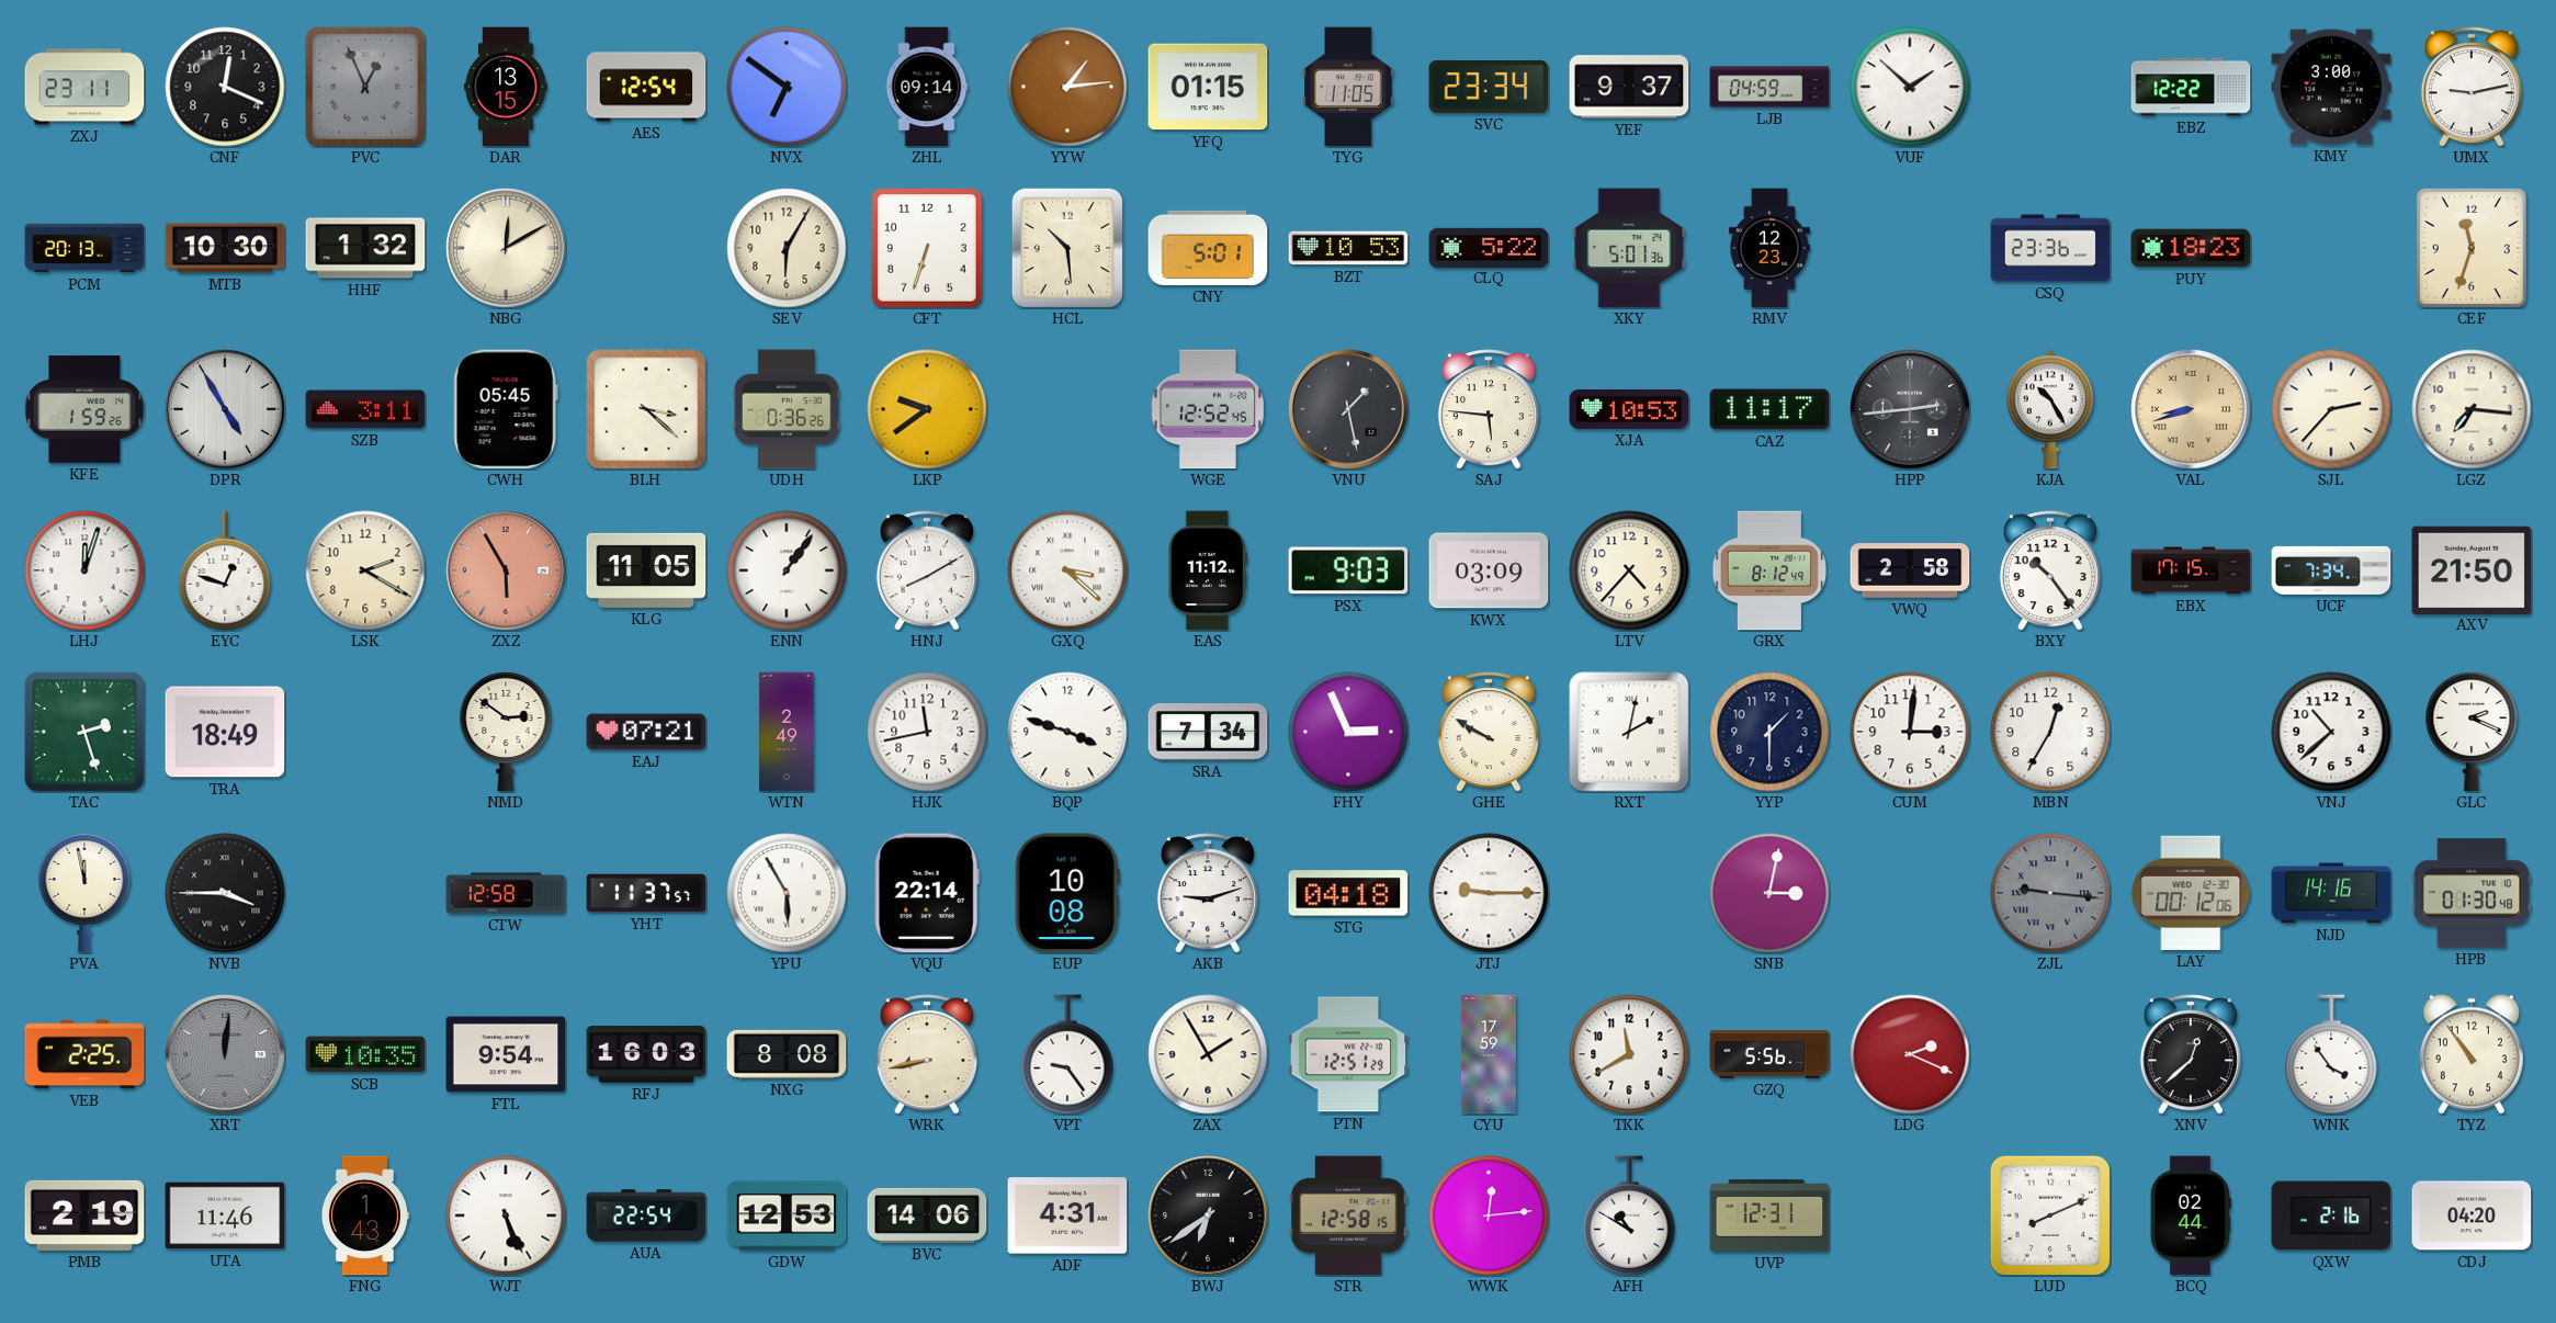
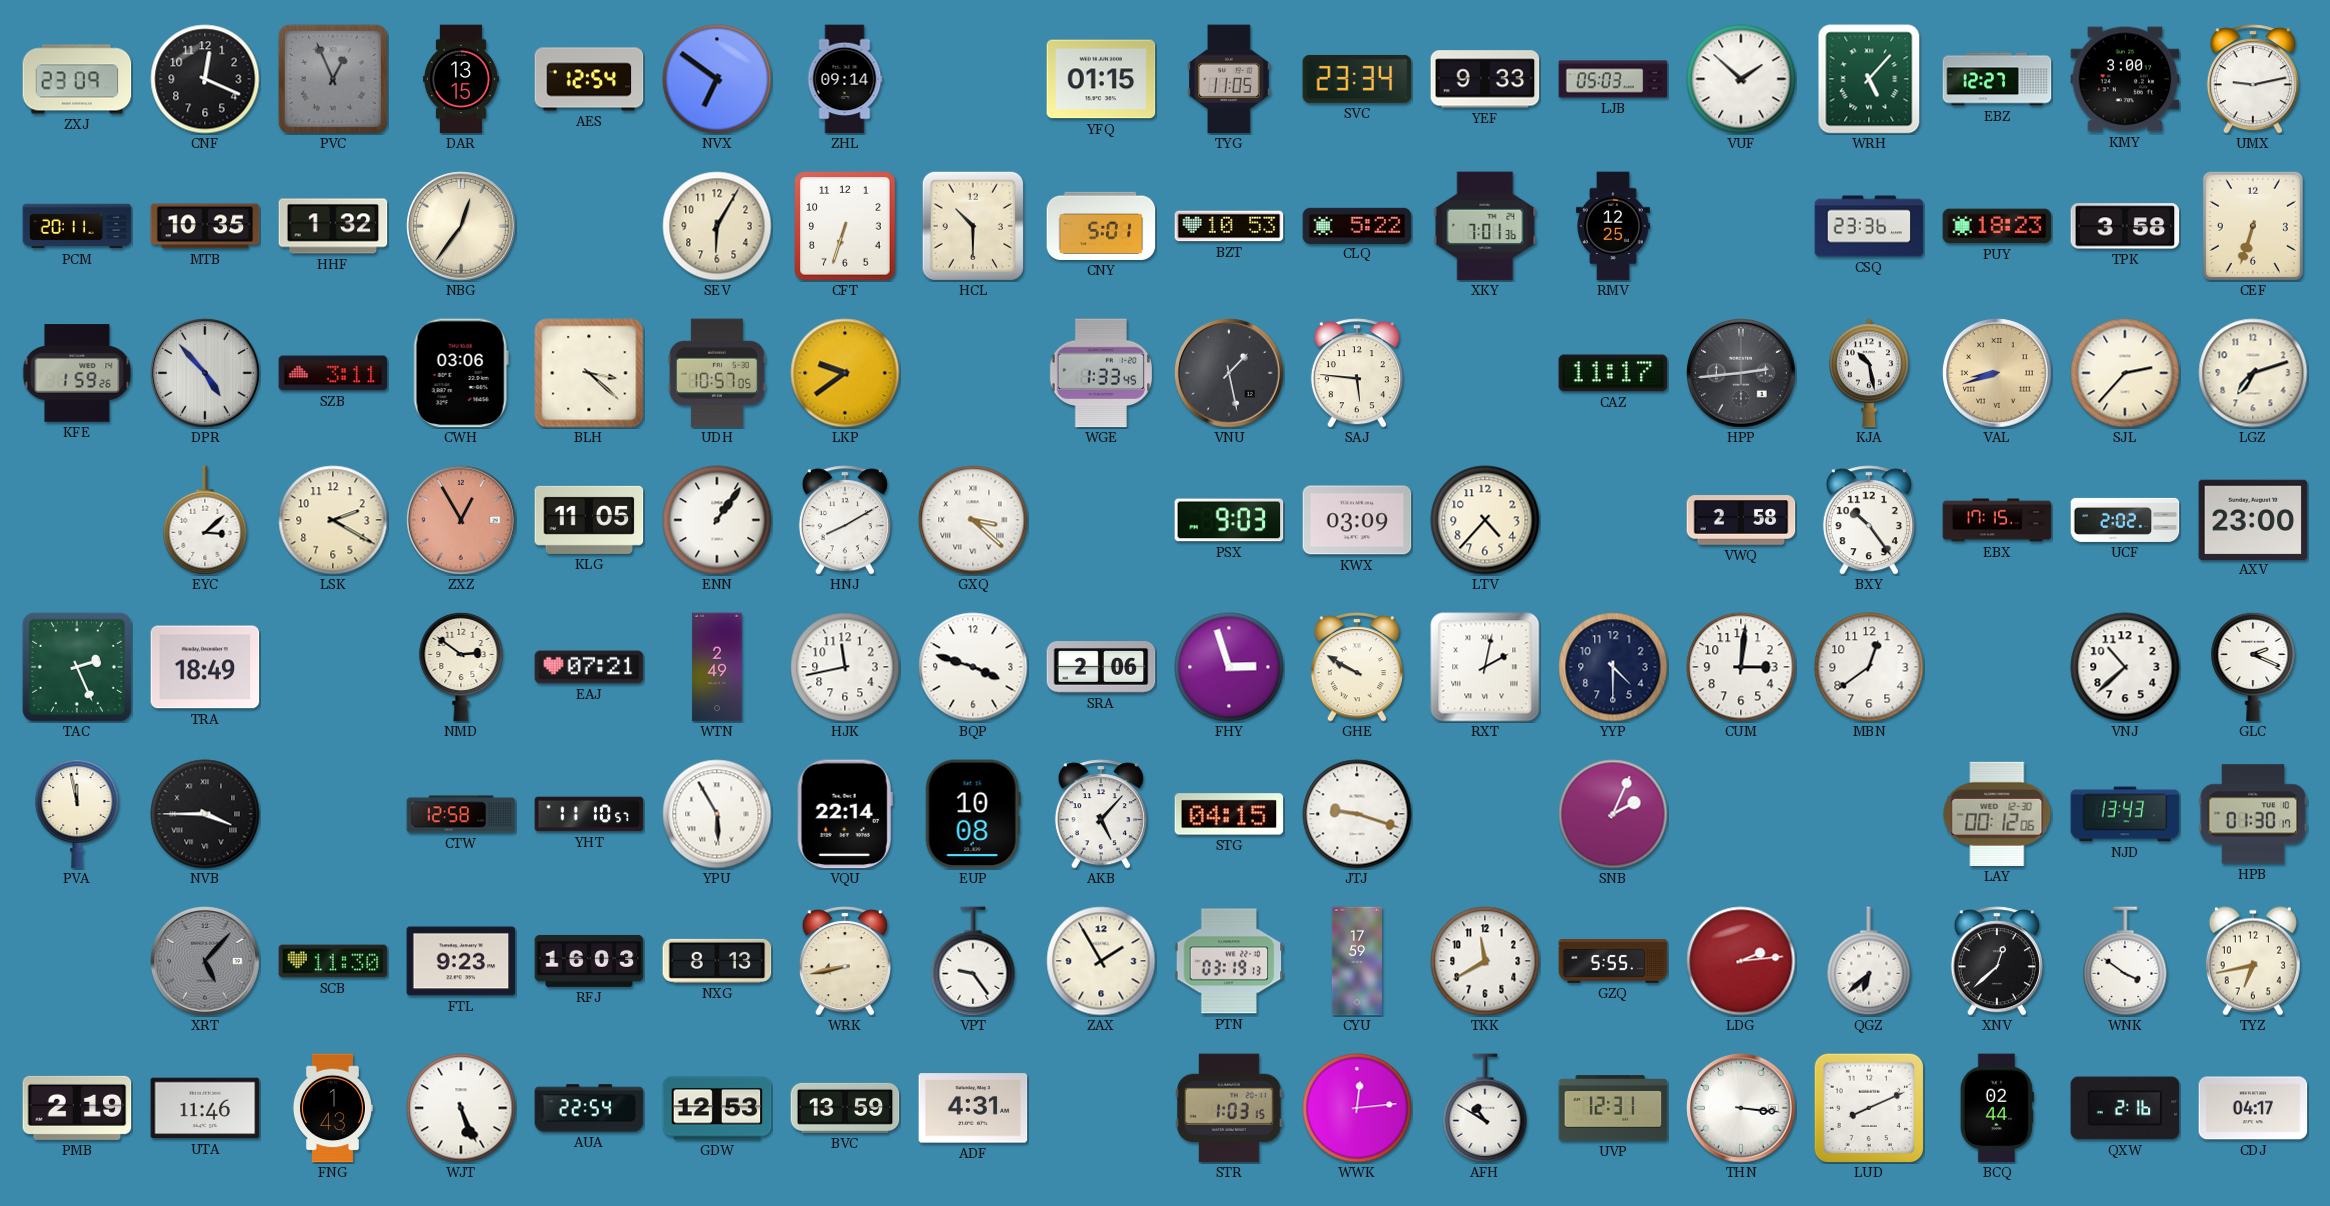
ZXJ: 23:11 -> 23:09
YYW: 1:14 -> none
YEF: 9:37 -> 9:33
LJB: 04:59 -> 05:03
WRH: none -> 5:07
EBZ: 12:22 -> 12:27
PCM: 20:13 -> 20:11
MTB: 10:30 -> 10:35
NBG: 12:10 -> 12:36
HCL: 10:29 -> 10:30
XKY: 5:01 -> 7:01
RMV: 12:23 -> 12:25
TPK: none -> 3:58
CEF: 11:33 -> 6:33
DPR: 4:55 -> 4:53
CWH: 05:45 -> 03:06
UDH: 0:36 -> 10:57
WGE: 12:52 -> 1:33
XJA: 10:53 -> none
KJA: 10:25 -> 10:28
LGZ: 7:16 -> 7:12
LHJ: 12:03 -> none
EYC: 12:48 -> 3:08
ZXZ: 5:55 -> 12:55
EAS: 11:12 -> none
GRX: 8:12 -> none
UCF: 7:34 -> 2:02
AXV: 21:50 -> 23:00
TAC: 2:27 -> 2:26
SRA: 7:34 -> 2:06
FHY: 2:56 -> 2:57
YYP: 1:30 -> 4:30
MBN: 12:35 -> 12:39
YHT: 11:37 -> 11:10
AKB: 9:12 -> 5:07
STG: 04:18 -> 04:15
JTJ: 9:15 -> 9:18
SNB: 3:02 -> 2:04
ZJL: 9:16 -> none
NJD: 14:16 -> 13:43
HPB: 01:30:48 -> 01:30:17
VEB: 2:25 -> none
XRT: 12:01 -> 5:07
SCB: 10:35 -> 11:30
FTL: 9:54 -> 9:23
NXG: 8:08 -> 8:13
PTN: 12:51 -> 03:19
GZQ: 5:56 -> 5:55
LDG: 2:19 -> 2:14
QGZ: none -> 6:38
WNK: 3:54 -> 3:51
TYZ: 10:54 -> 6:43
BVC: 14:06 -> 13:59
BWJ: 6:39 -> none
STR: 12:58 -> 1:03
THN: none -> 3:16
CDJ: 04:20 -> 04:17
